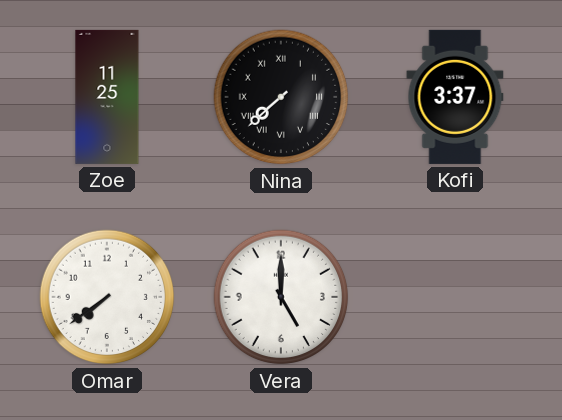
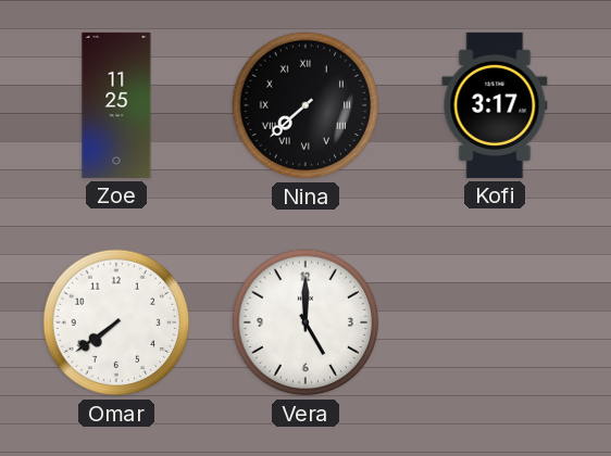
Kofi: 3:37 -> 3:17
